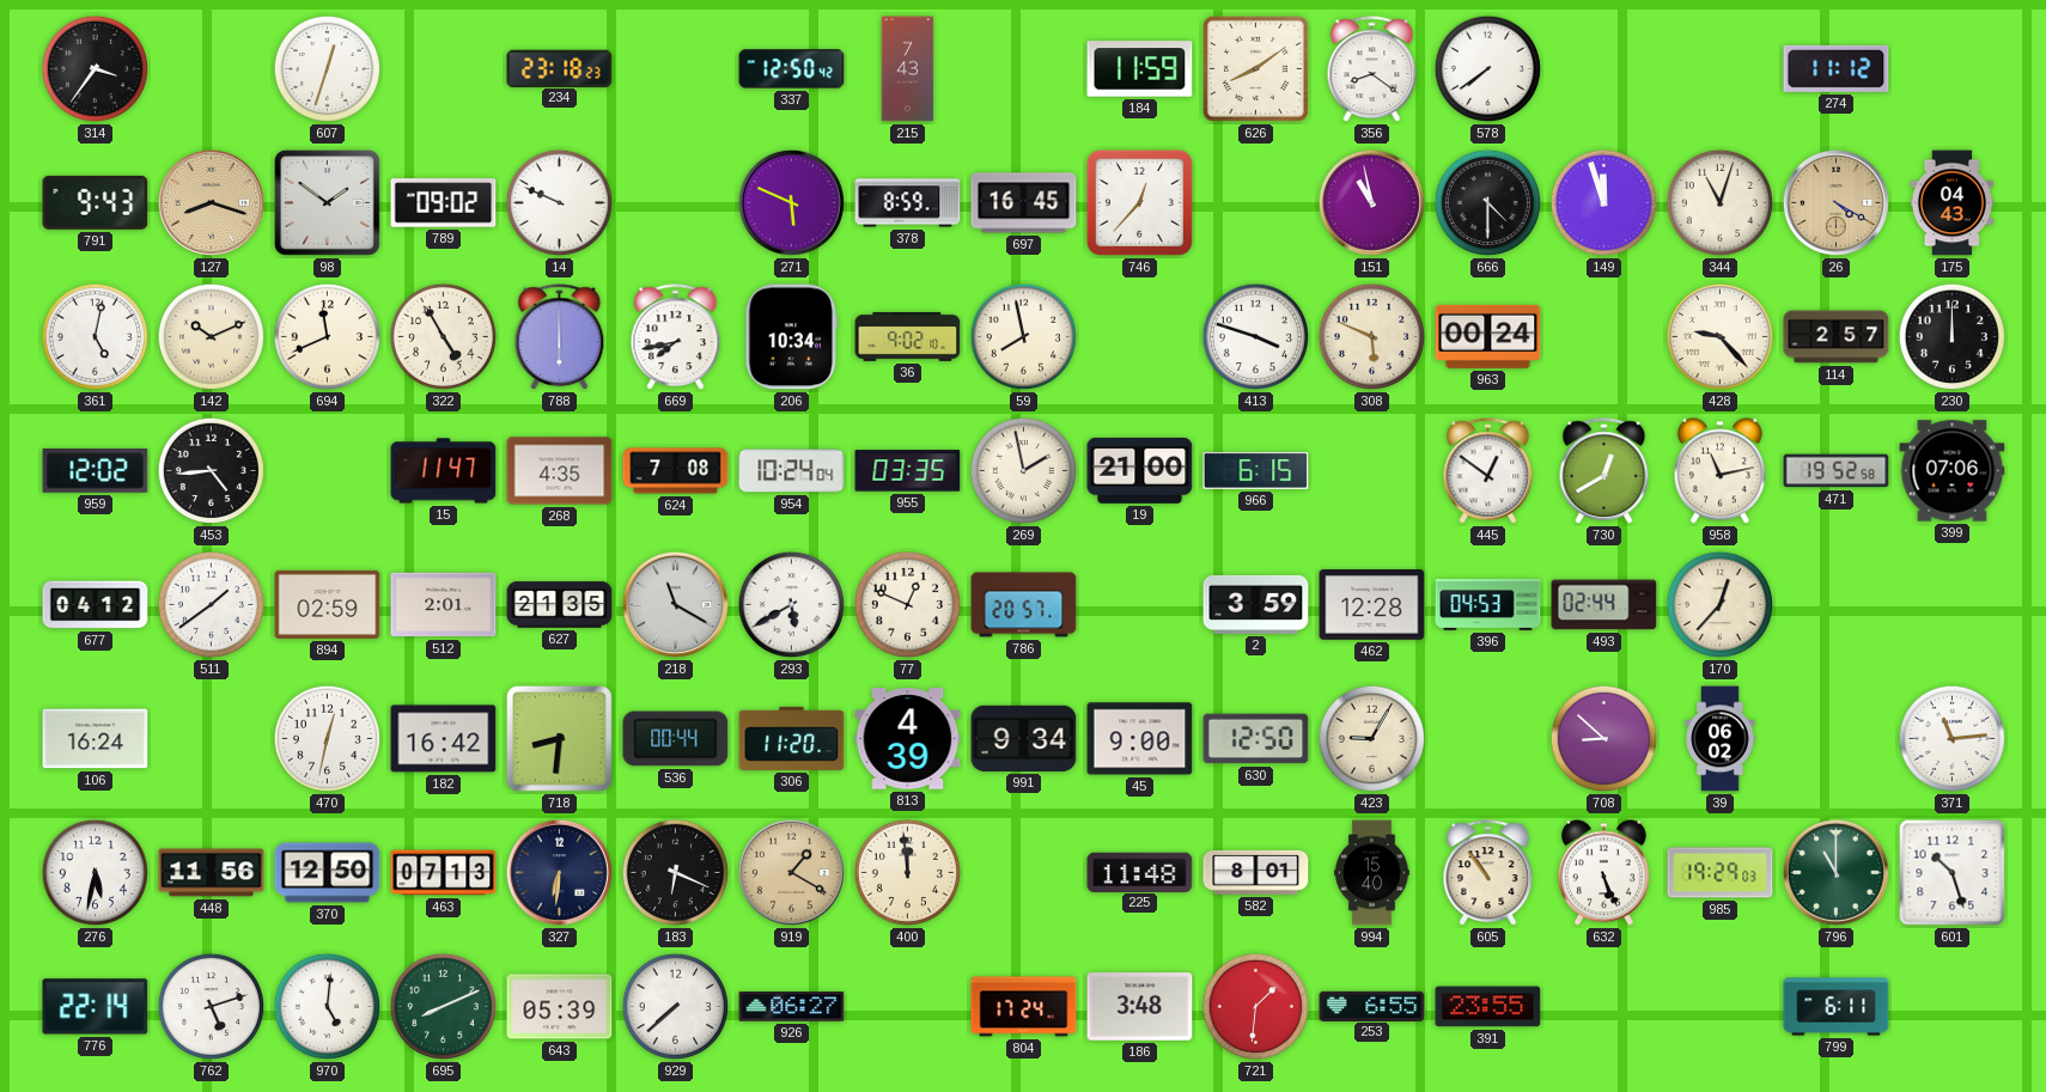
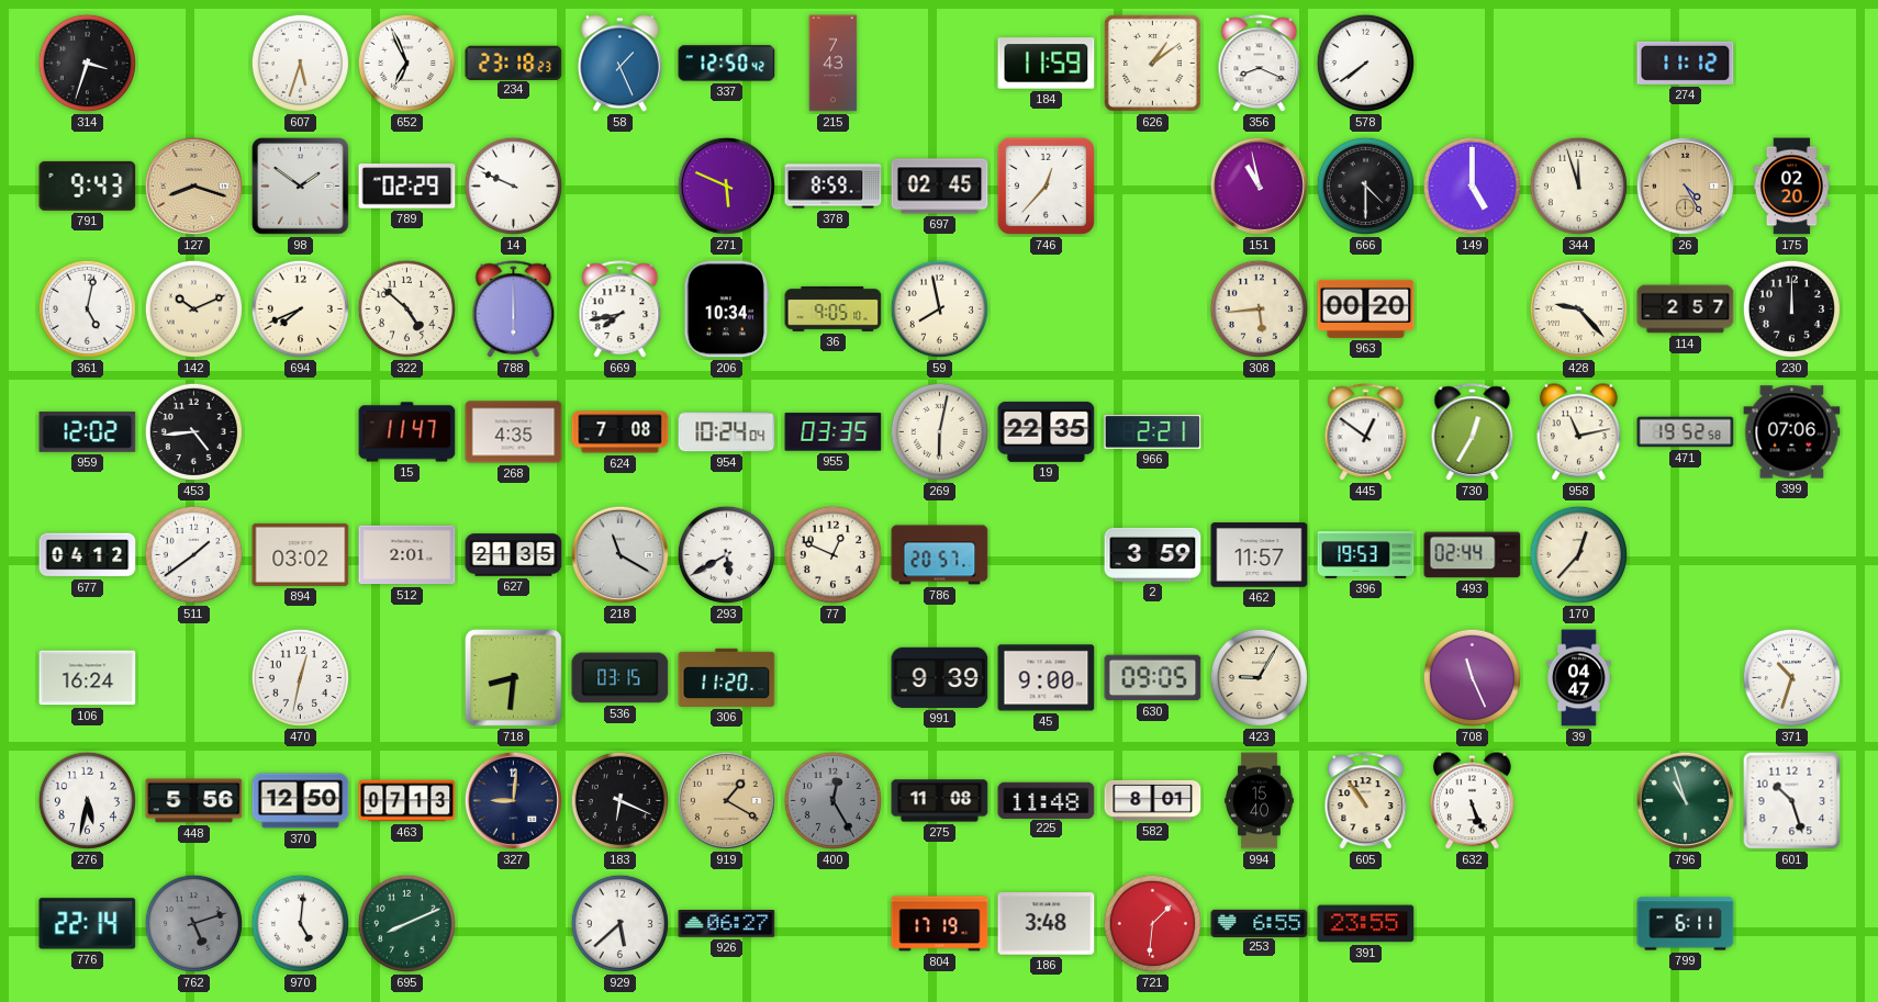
314: 3:36 -> 3:33
607: 12:33 -> 5:33
652: none -> 6:56
58: none -> 1:26
626: 8:09 -> 1:09
356: 8:21 -> 8:19
789: 09:02 -> 02:29
697: 16:45 -> 02:45
149: 11:57 -> 5:00
344: 11:03 -> 11:57
26: 4:20 -> 4:25
175: 04:43 -> 02:20
694: 11:41 -> 7:41
322: 4:55 -> 4:52
36: 9:02 -> 9:05
413: 3:48 -> none
308: 5:49 -> 5:44
963: 00:24 -> 00:20
269: 1:58 -> 6:02
19: 21:00 -> 22:35
966: 6:15 -> 2:21
730: 12:40 -> 12:35
894: 02:59 -> 03:02
462: 12:28 -> 11:57
396: 04:53 -> 19:53
182: 16:42 -> none
536: 00:44 -> 03:15
813: 4:39 -> none
991: 9:34 -> 9:39
630: 12:50 -> 09:05
708: 8:52 -> 11:26
39: 06:02 -> 04:47
371: 11:14 -> 10:33
448: 11:56 -> 5:56
327: 6:31 -> 9:01
400: 11:59 -> 12:25
400 dial: cream -> grey
275: none -> 11:08
985: 19:29 -> none
796: 11:00 -> 10:57
762 dial: white -> grey
643: 05:39 -> none
929: 7:38 -> 5:38
804: 17:24 -> 17:19
